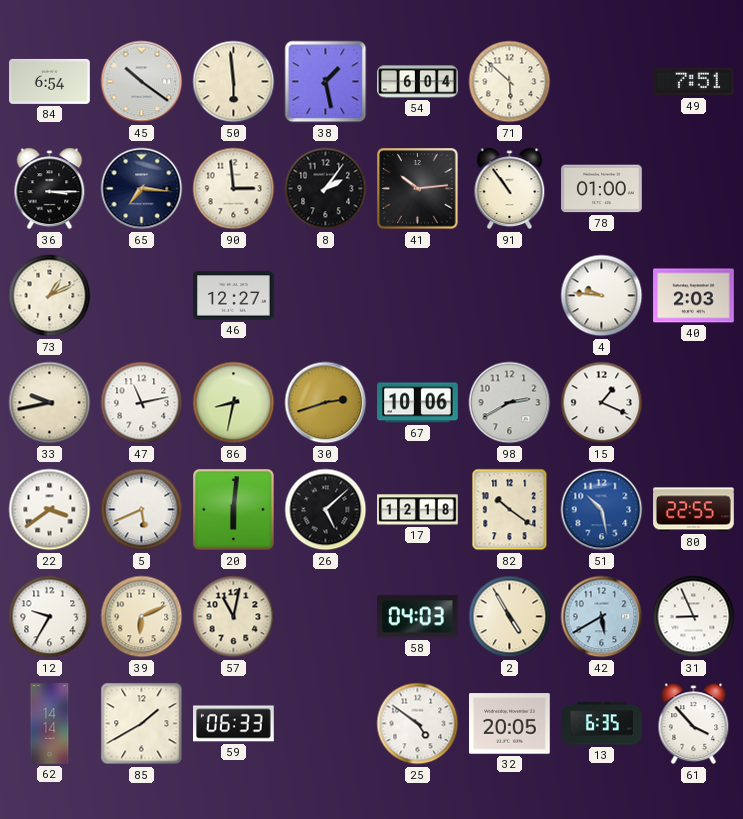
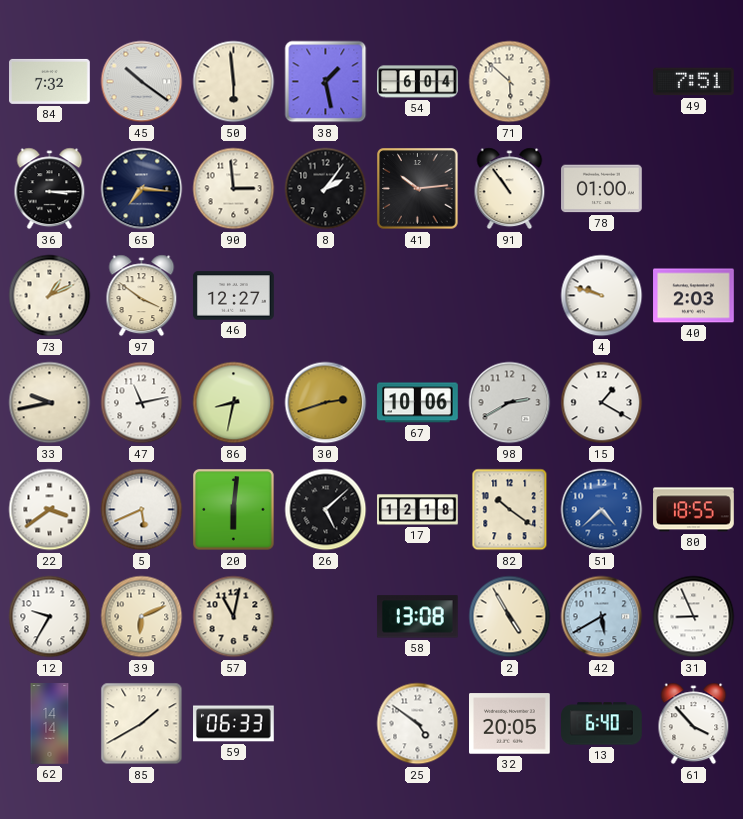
84: 6:54 -> 7:32
97: none -> 3:51
4: 9:46 -> 9:48
15: 1:19 -> 1:20
51: 10:28 -> 4:38
80: 22:55 -> 18:55
58: 04:03 -> 13:08
13: 6:35 -> 6:40
